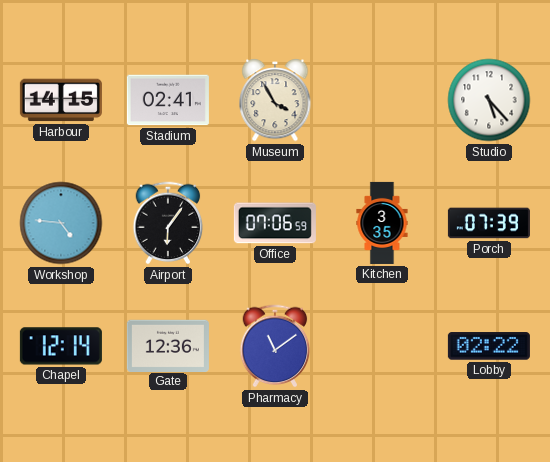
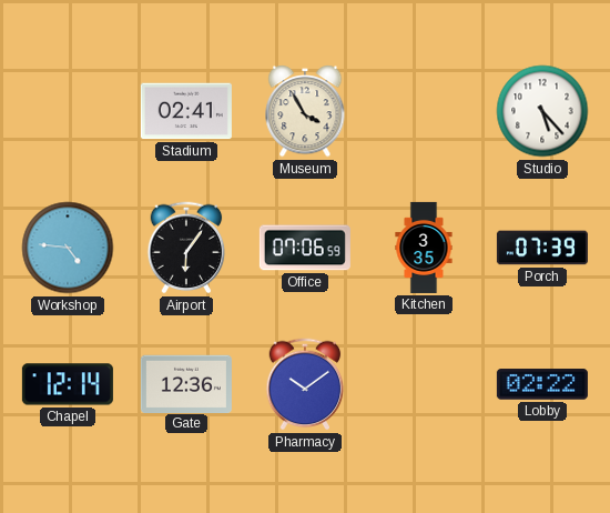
Harbour: 14:15 -> none
Pharmacy: 11:09 -> 10:09
